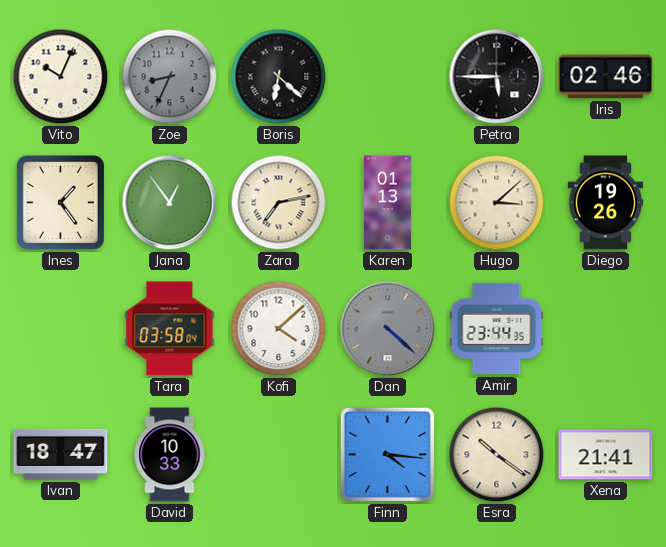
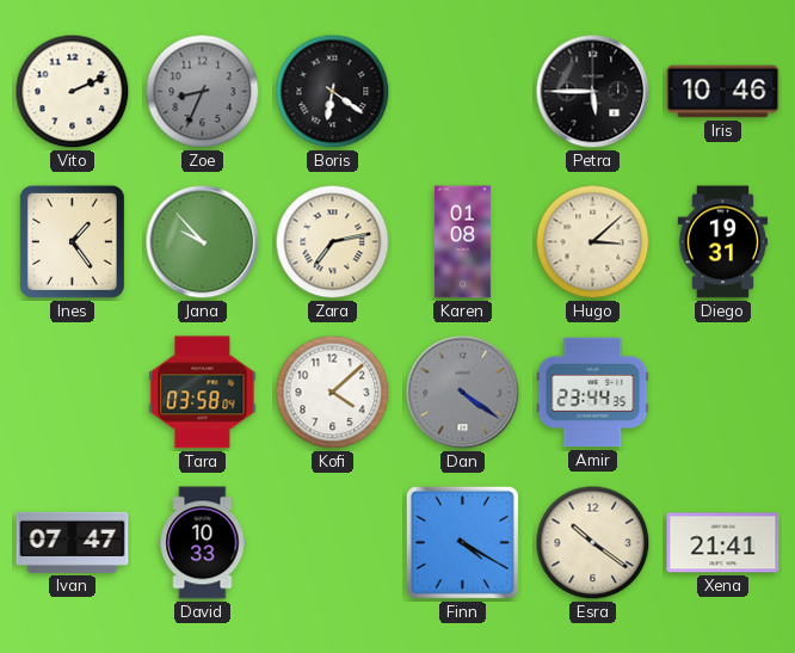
Vito: 10:04 -> 2:11
Boris: 6:22 -> 6:21
Iris: 02:46 -> 10:46
Jana: 12:54 -> 9:53
Karen: 01:13 -> 01:08
Diego: 19:26 -> 19:31
Dan: 4:22 -> 4:21
Ivan: 18:47 -> 07:47
Finn: 4:16 -> 4:20
